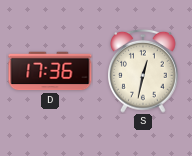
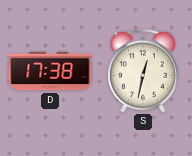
D: 17:36 -> 17:38
